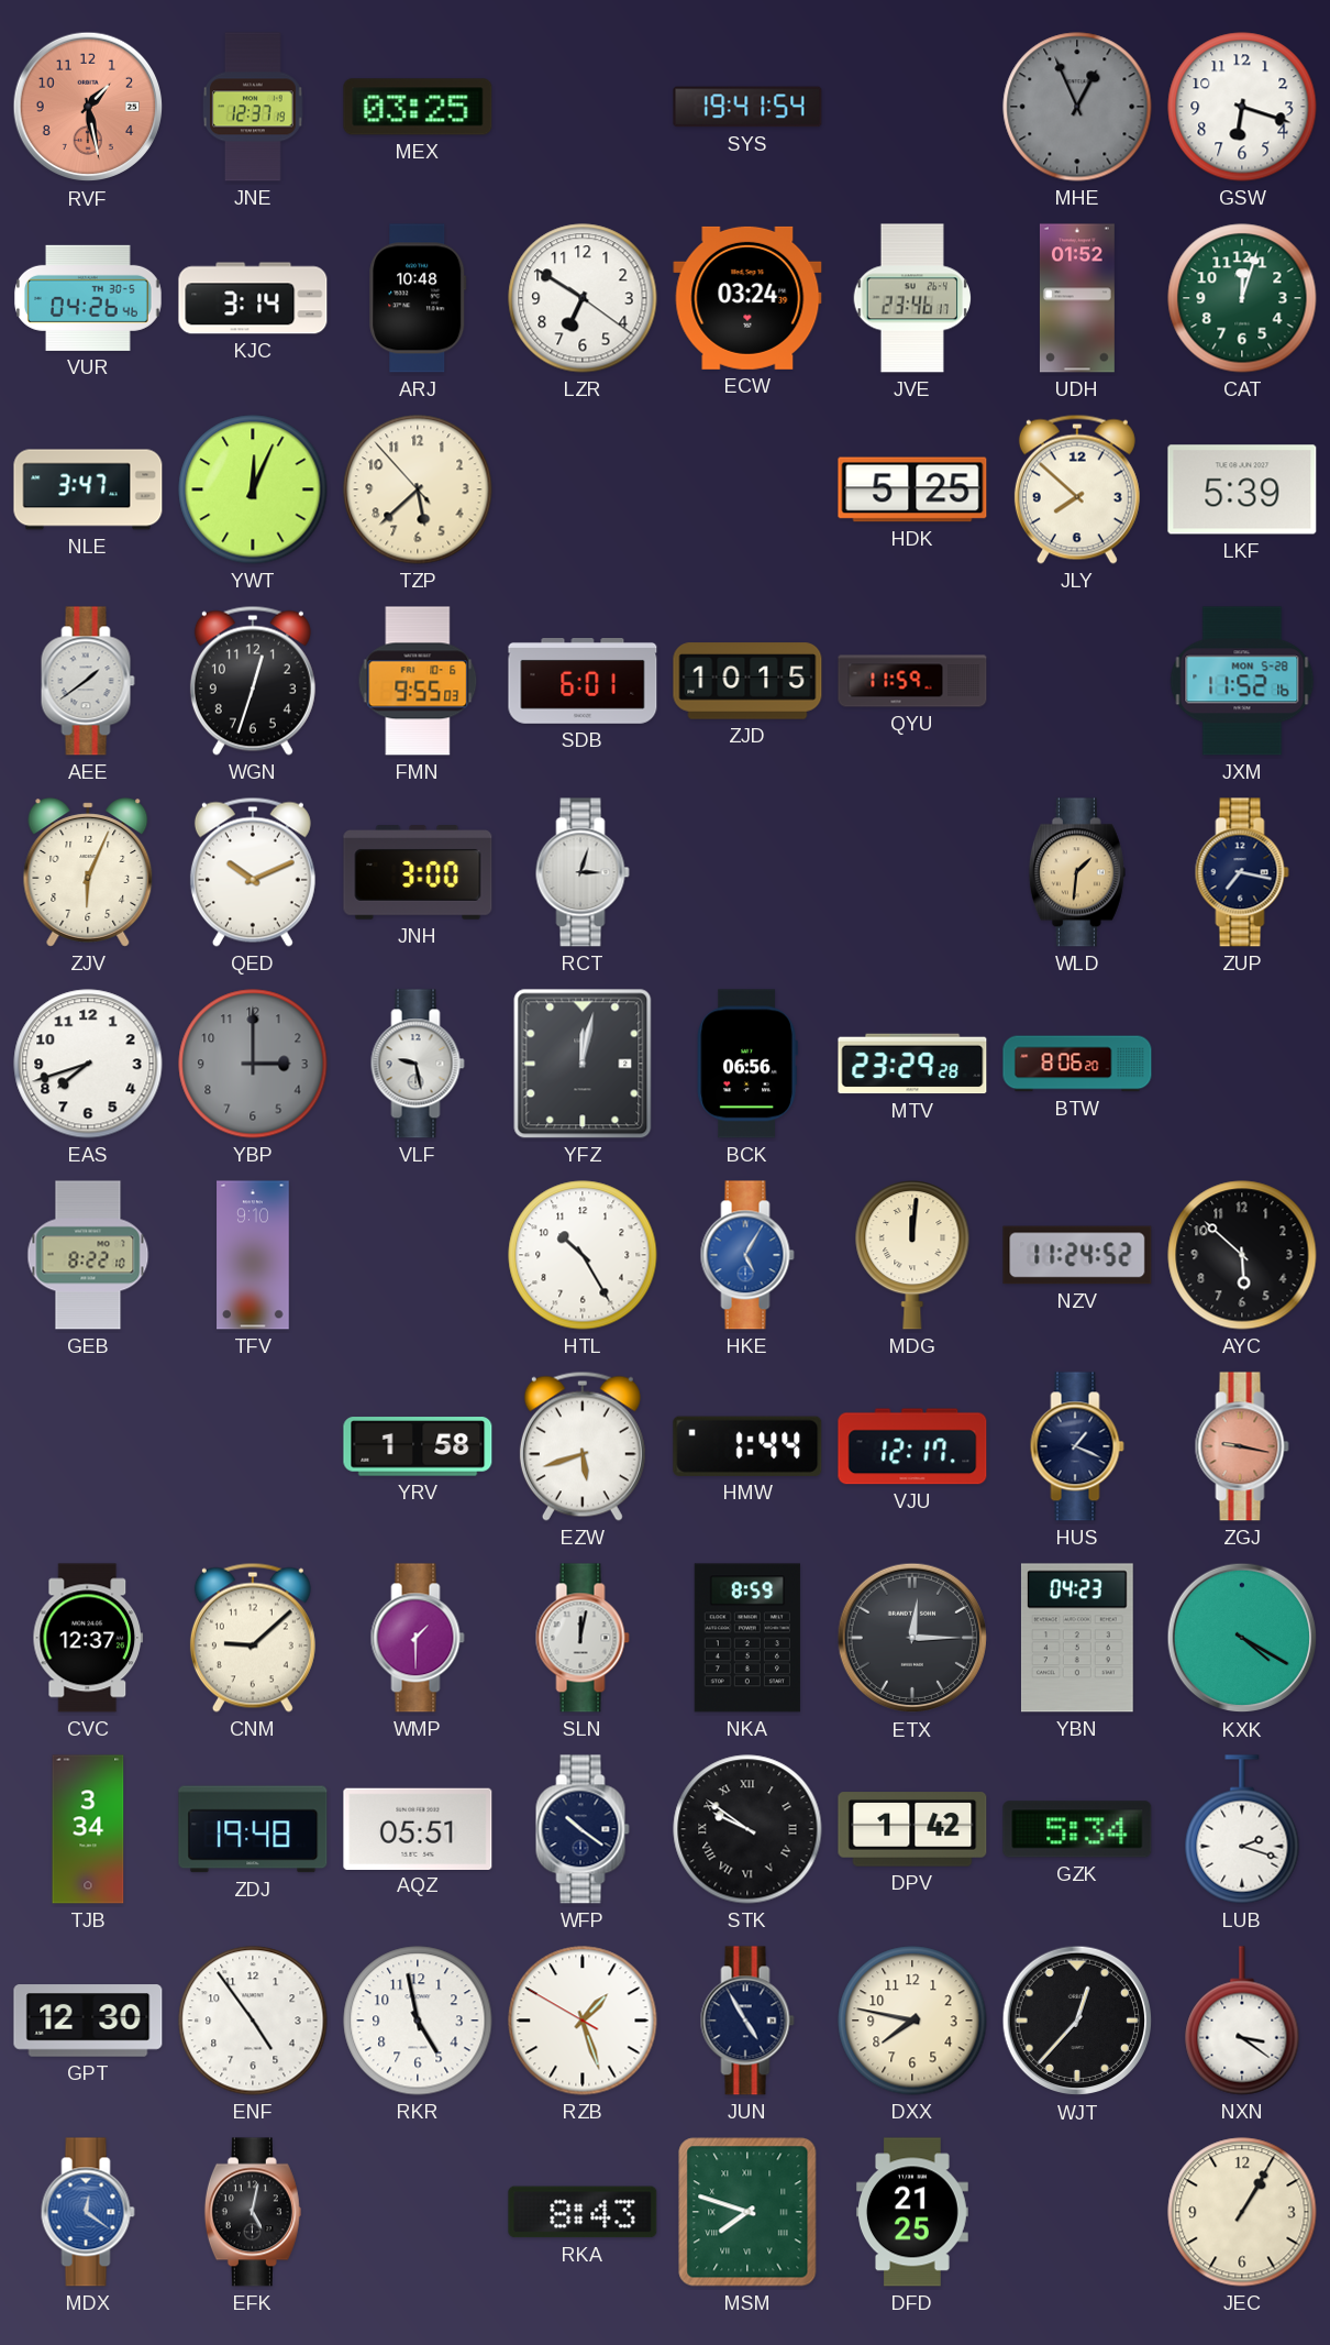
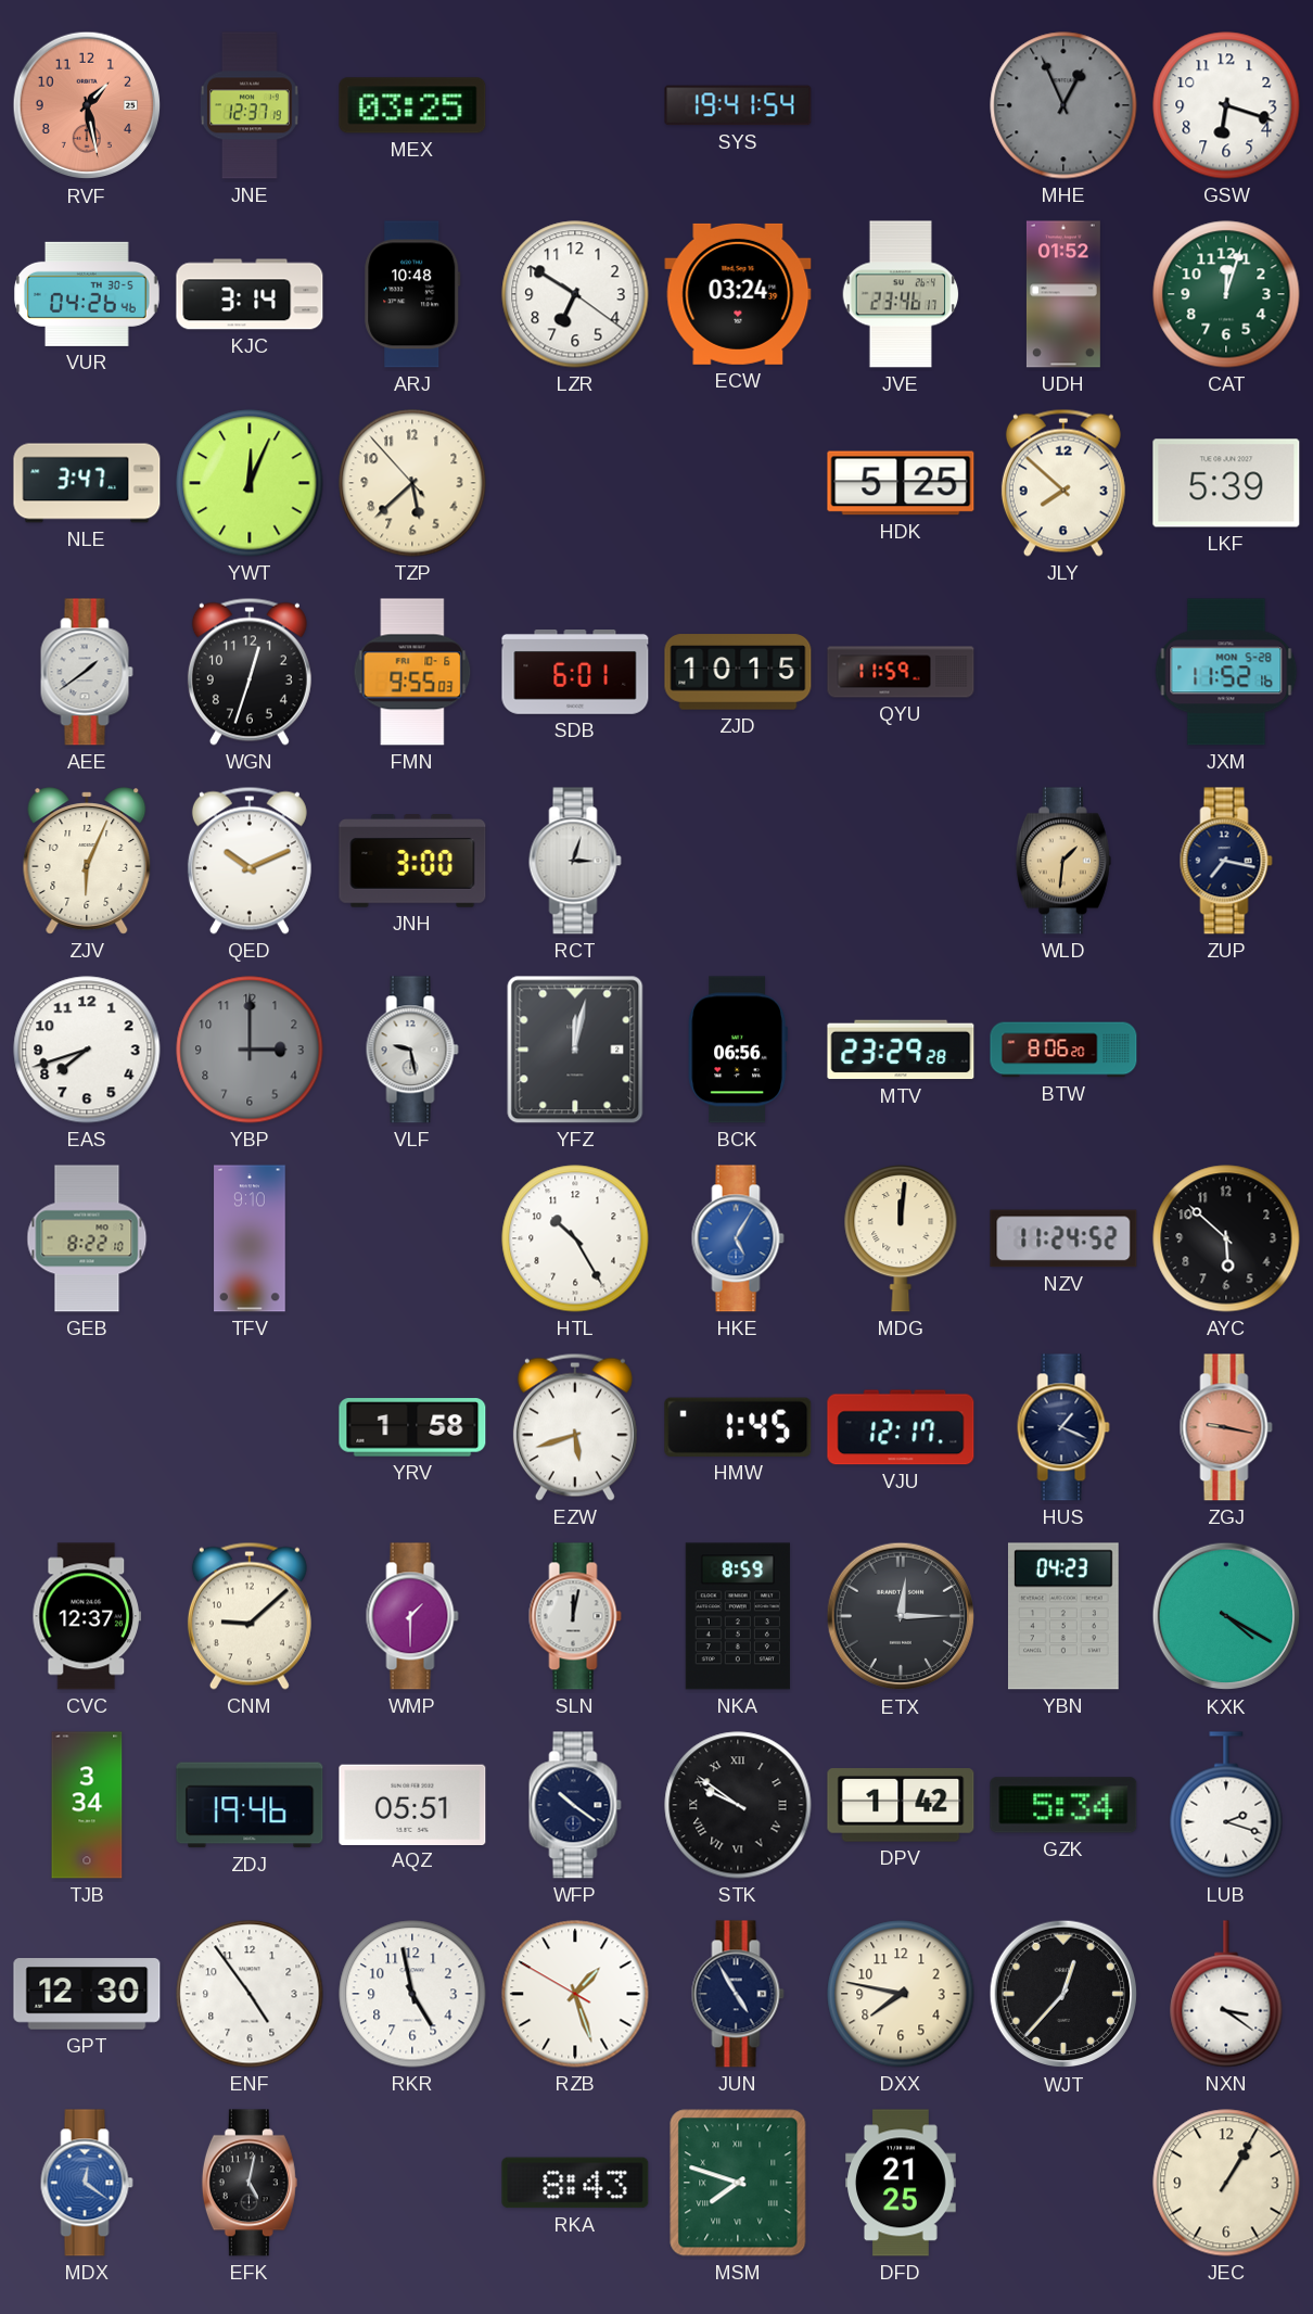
HMW: 1:44 -> 1:45
ZDJ: 19:48 -> 19:46
